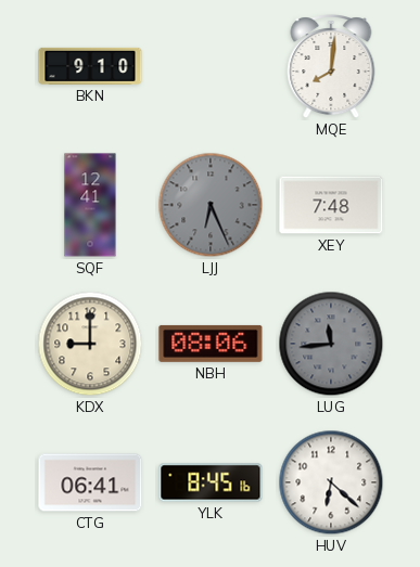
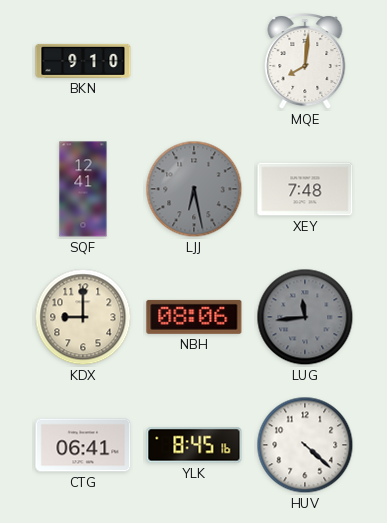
LJJ: 6:26 -> 6:28
HUV: 6:22 -> 4:22
